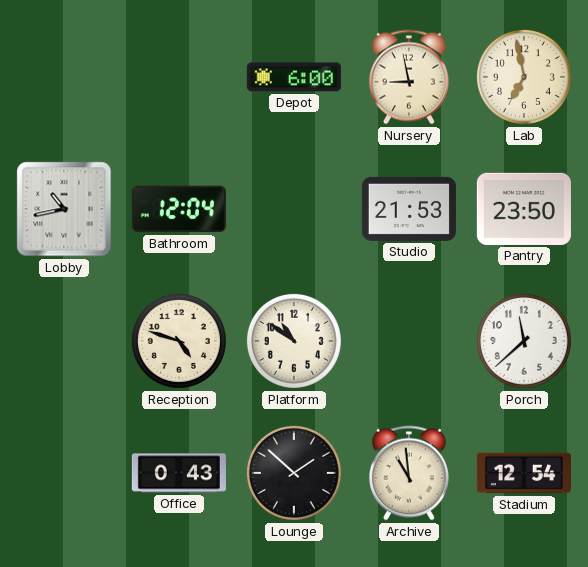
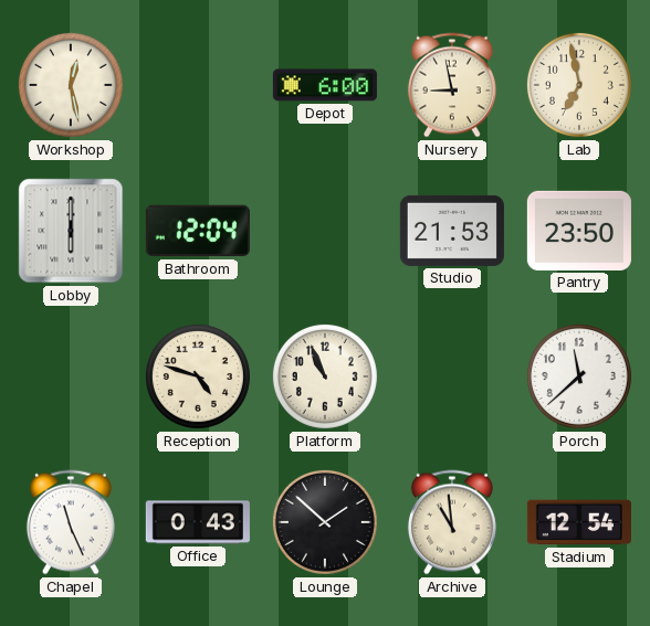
Workshop: none -> 12:28
Lobby: 10:43 -> 6:00
Platform: 10:51 -> 10:56
Chapel: none -> 11:26
